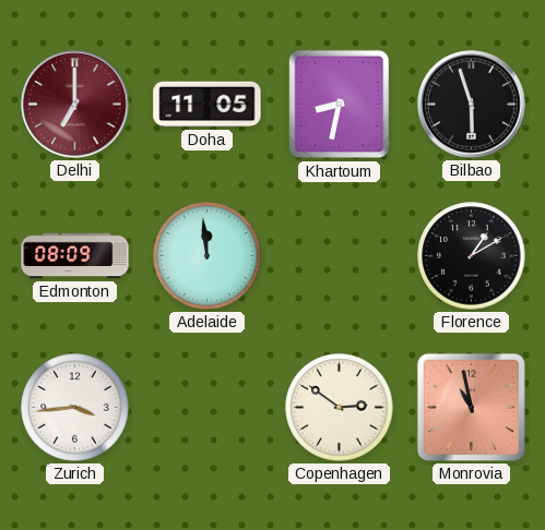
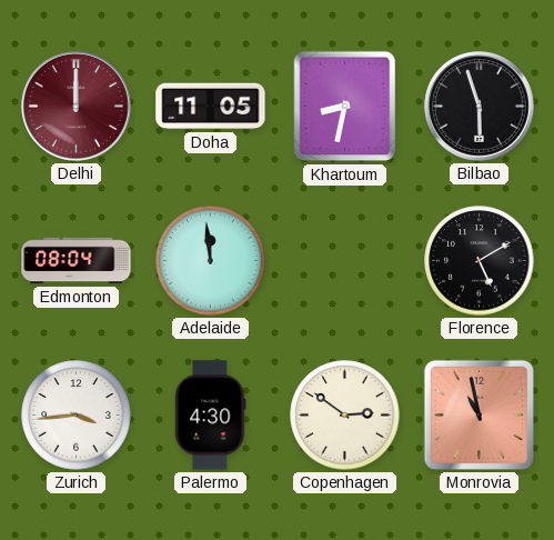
Delhi: 7:00 -> 12:00
Edmonton: 08:09 -> 08:04
Florence: 1:10 -> 5:10
Palermo: none -> 4:30
